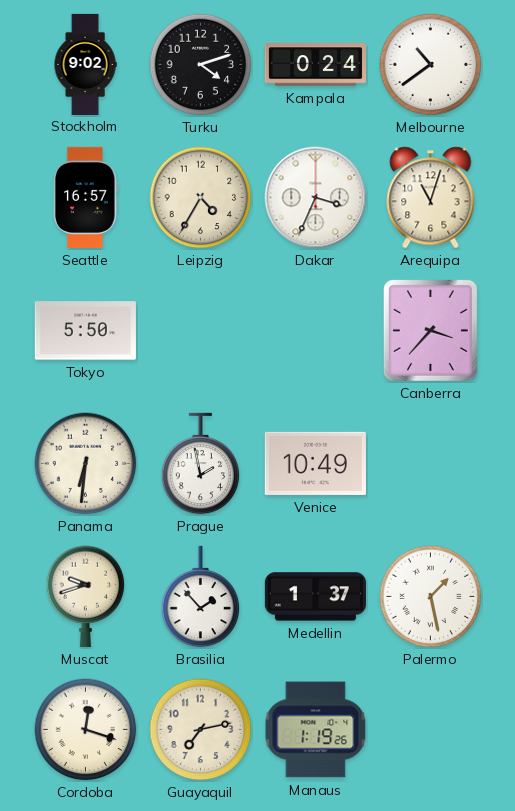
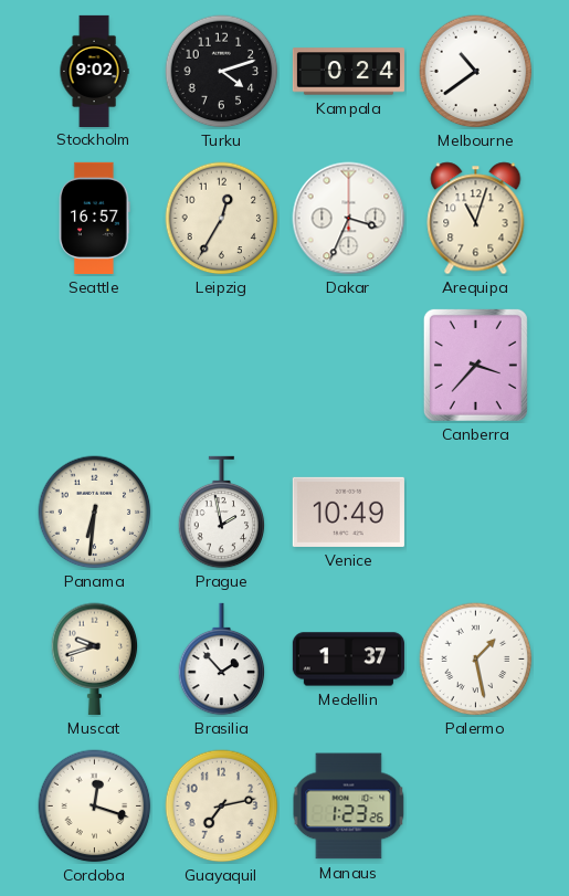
Leipzig: 4:35 -> 12:35
Tokyo: 5:50 -> none
Manaus: 1:19 -> 1:23
